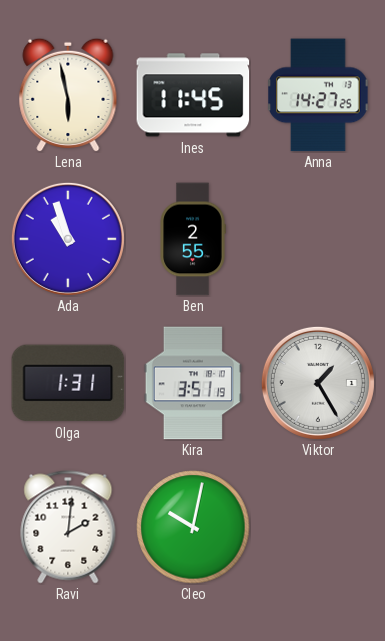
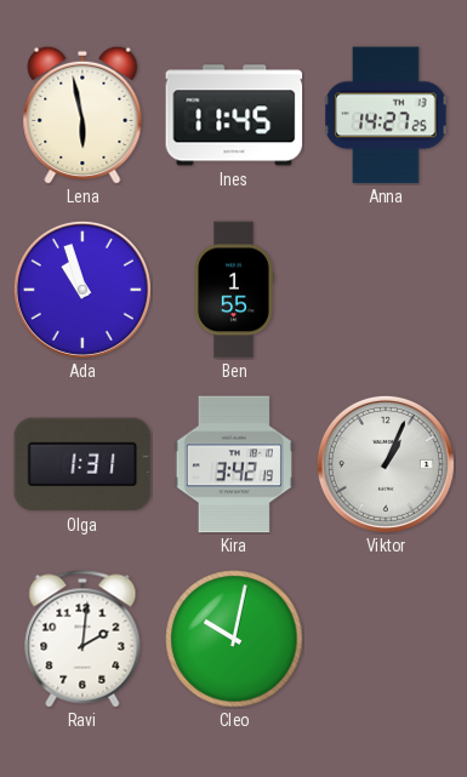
Ben: 2:55 -> 1:55
Kira: 3:51 -> 3:42
Viktor: 1:25 -> 1:04
